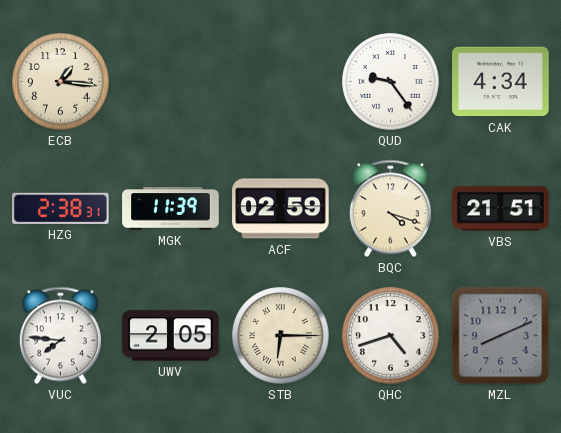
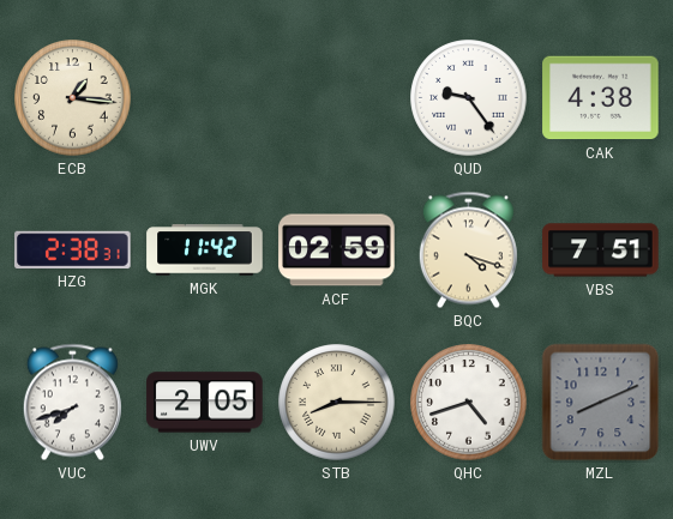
CAK: 4:34 -> 4:38
MGK: 11:39 -> 11:42
VBS: 21:51 -> 7:51
VUC: 7:46 -> 7:42
STB: 6:15 -> 8:15
